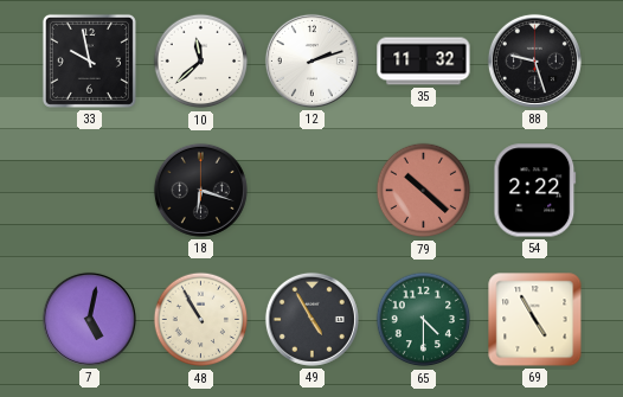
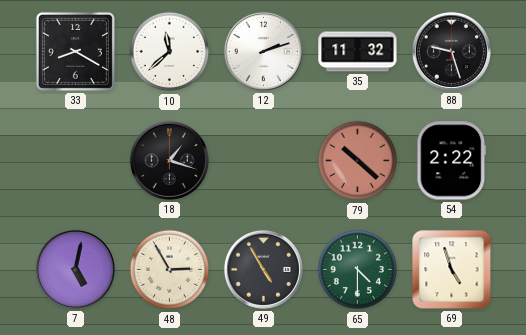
33: 9:58 -> 8:20
18: 6:18 -> 1:18
48: 10:55 -> 2:55
69: 4:55 -> 4:57
